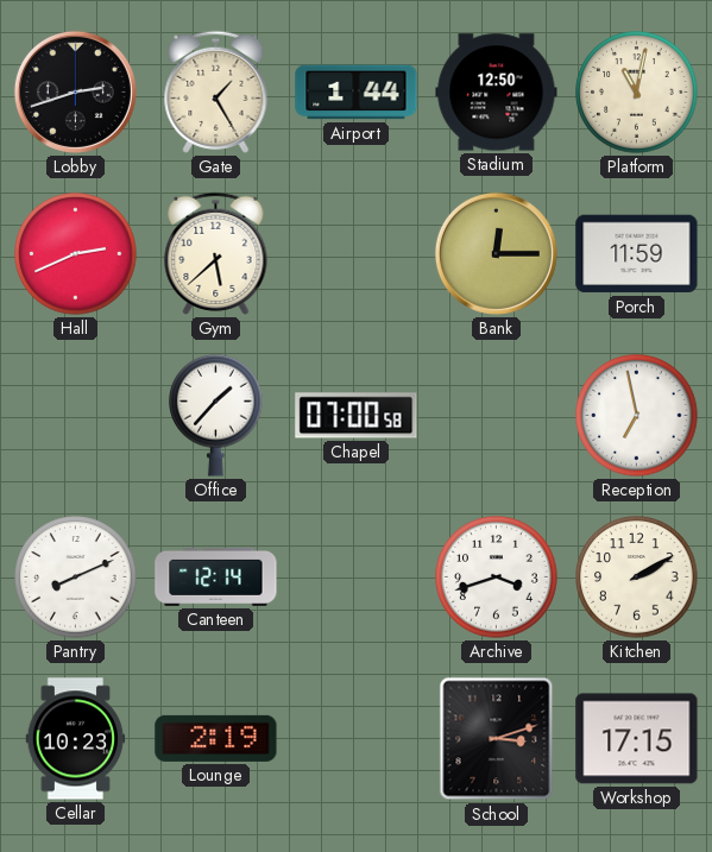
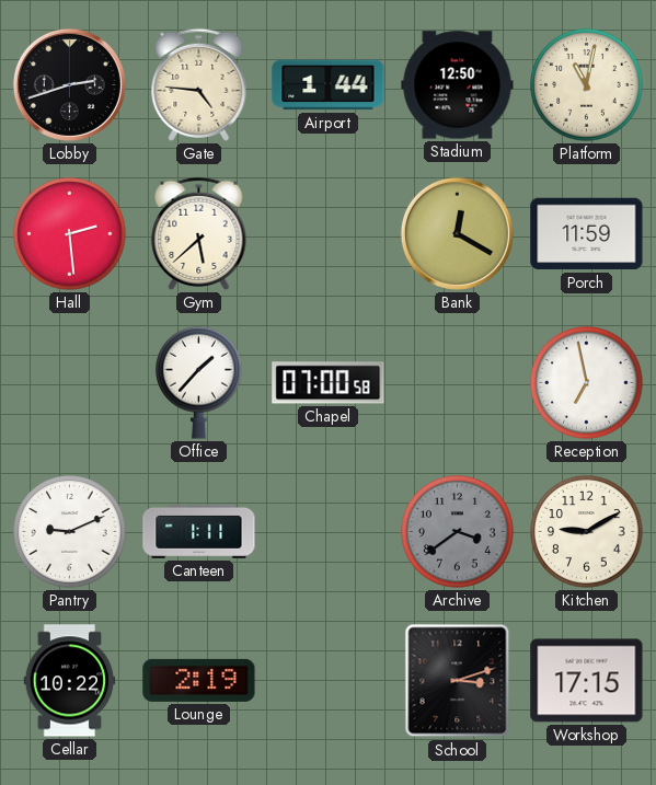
Gate: 1:25 -> 4:46
Hall: 2:41 -> 2:29
Bank: 12:15 -> 12:20
Pantry: 8:11 -> 9:11
Canteen: 12:14 -> 1:11
Archive: 3:42 -> 3:39
Archive dial: white -> grey
Kitchen: 2:10 -> 9:10
Cellar: 10:23 -> 10:22
